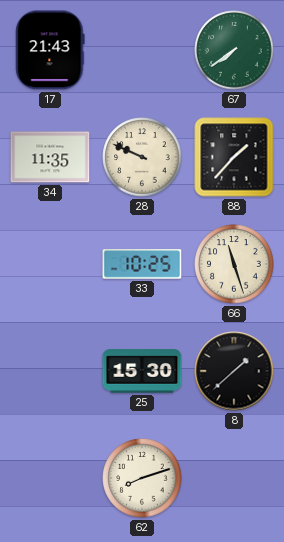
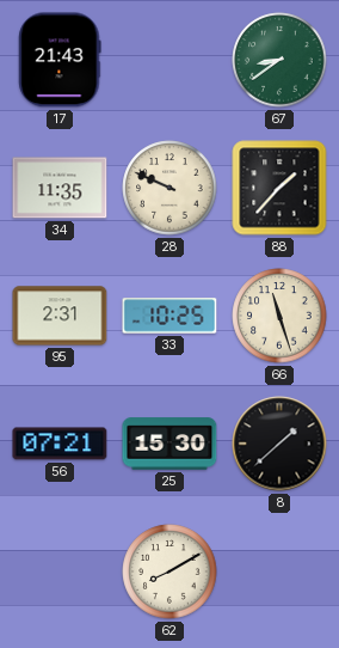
67: 7:39 -> 8:39
95: none -> 2:31
56: none -> 07:21
62: 8:12 -> 8:10
